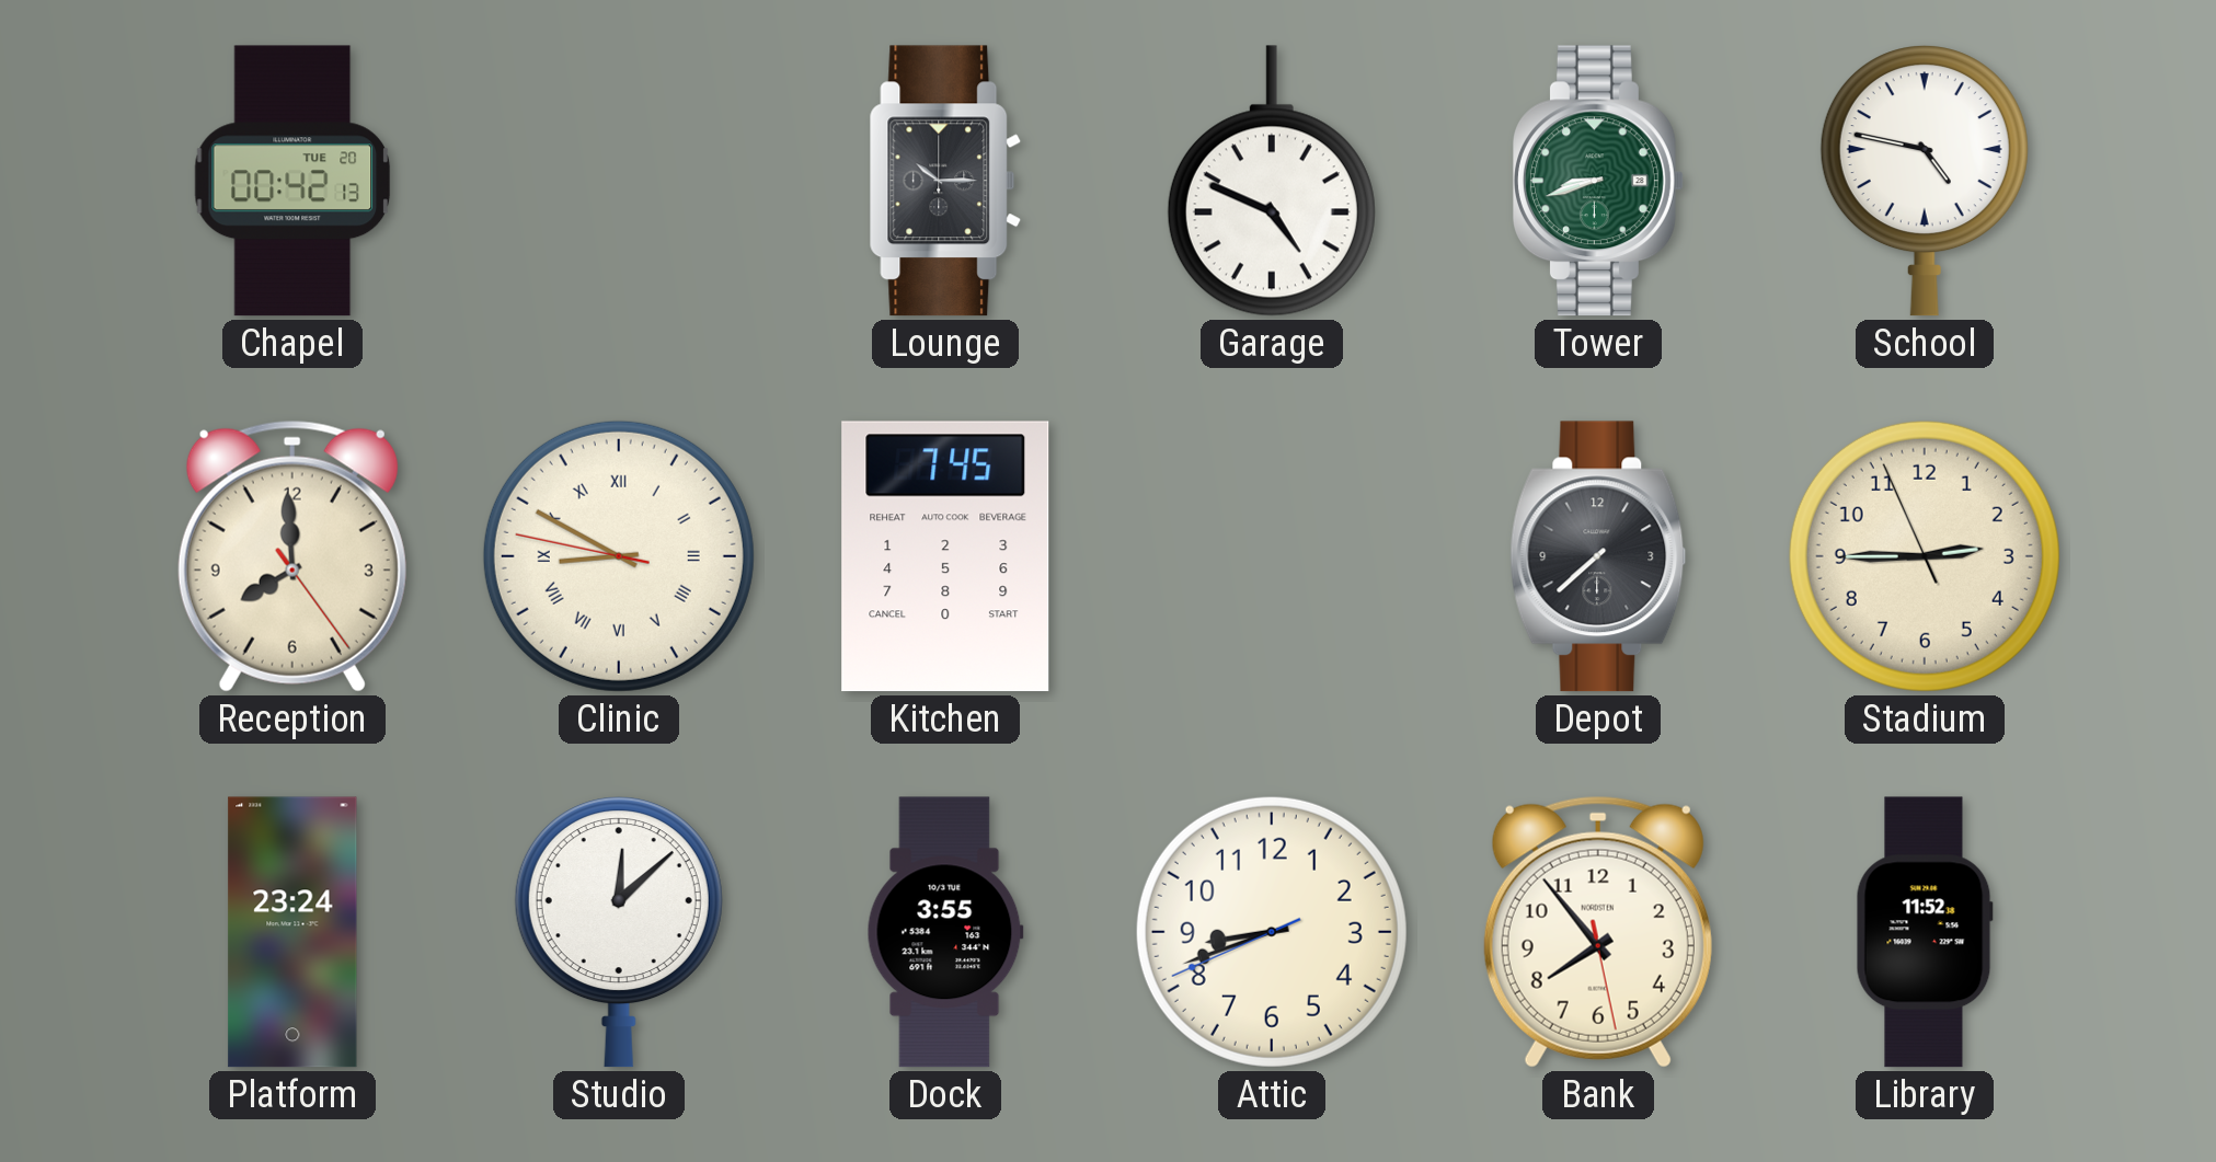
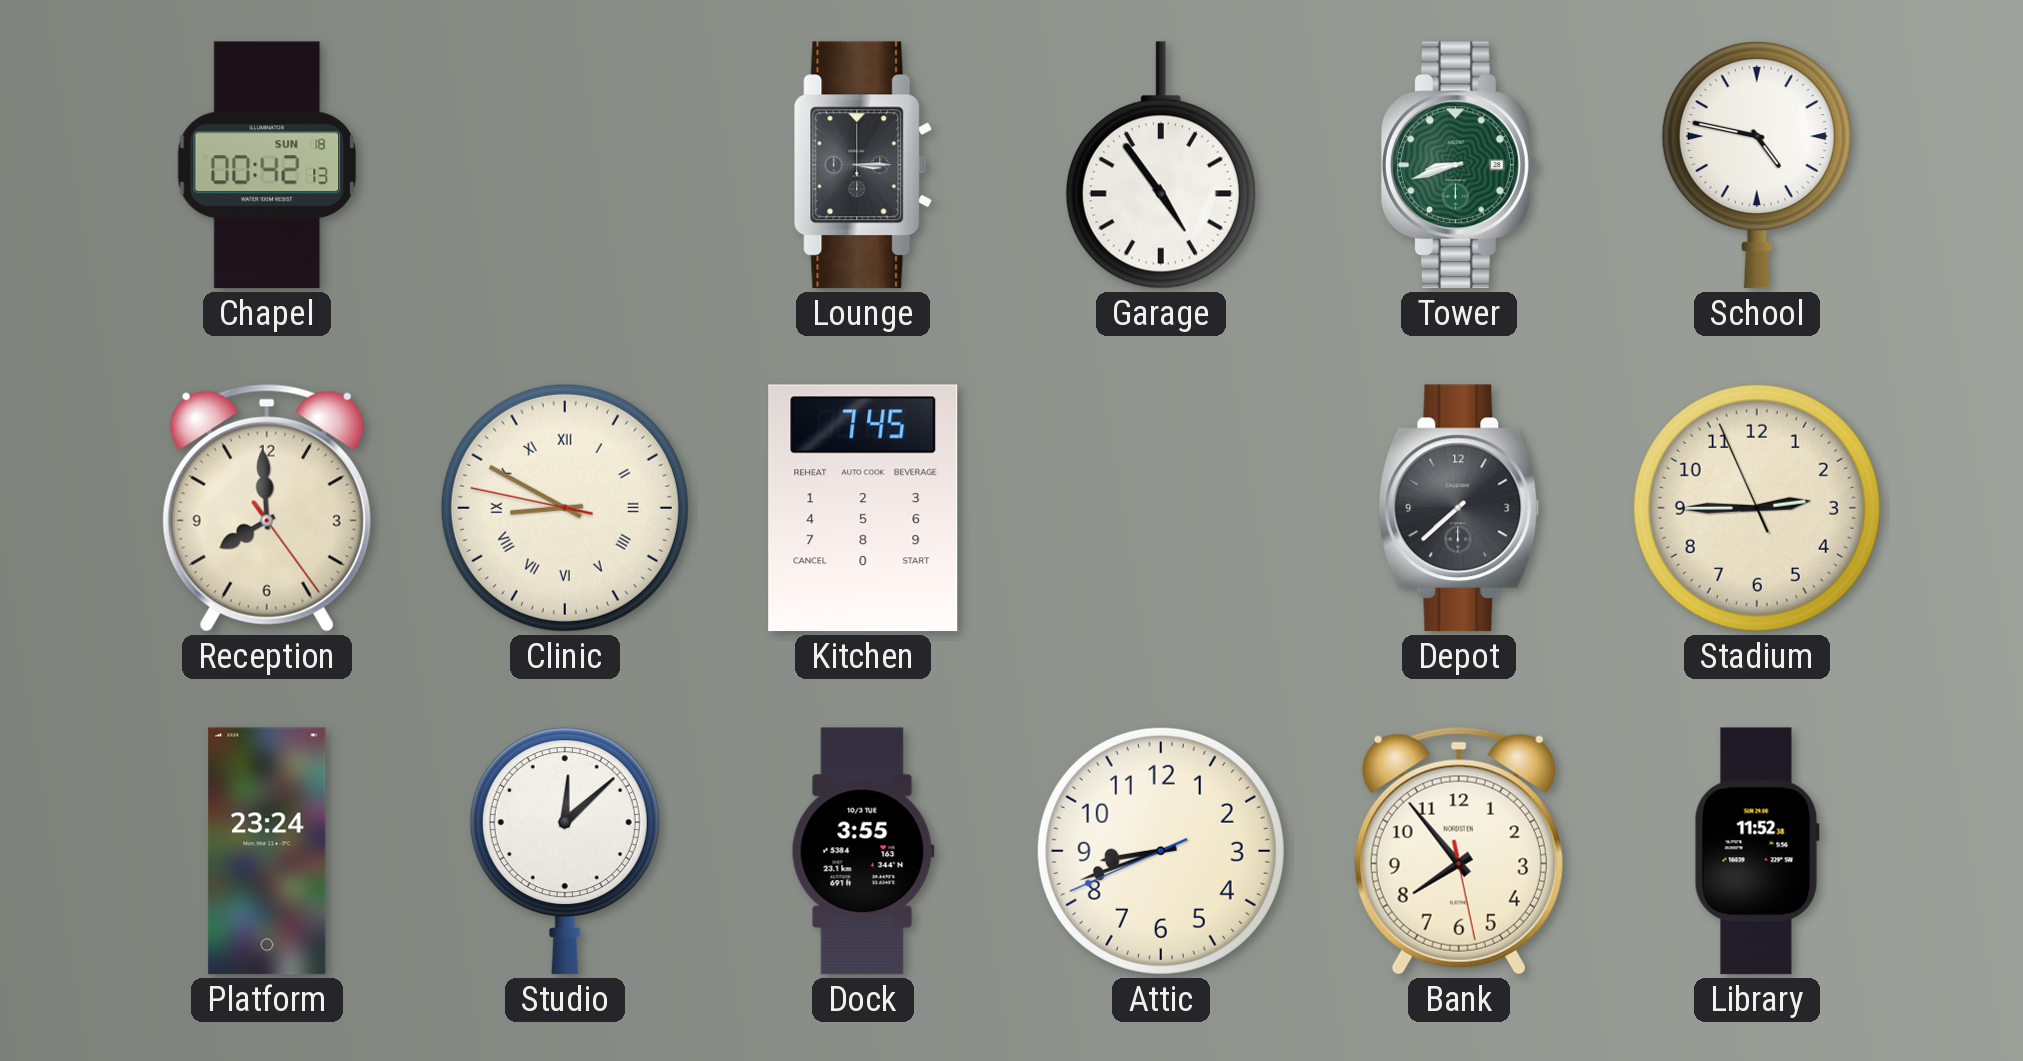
Chapel date: TUE 20 -> SUN 18
Lounge: 10:15 -> 3:15
Garage: 4:49 -> 4:54
